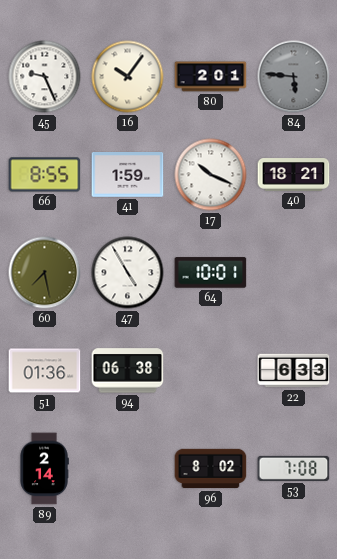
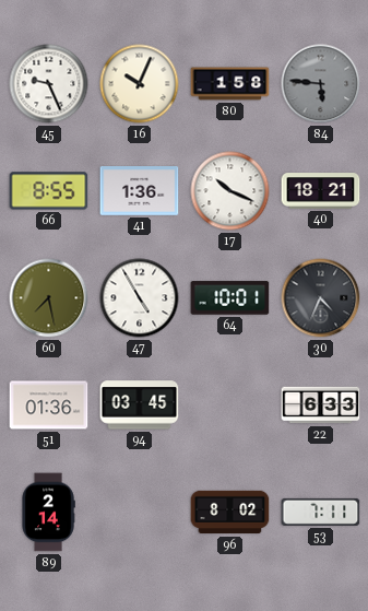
16: 10:06 -> 10:04
80: 2:01 -> 1:58
41: 1:59 -> 1:36
30: none -> 4:34
94: 06:38 -> 03:45
53: 7:08 -> 7:11
